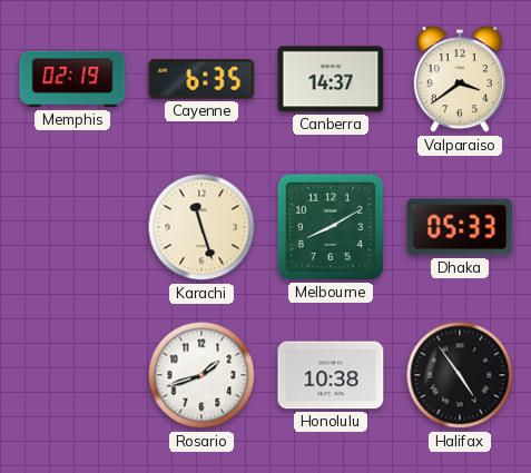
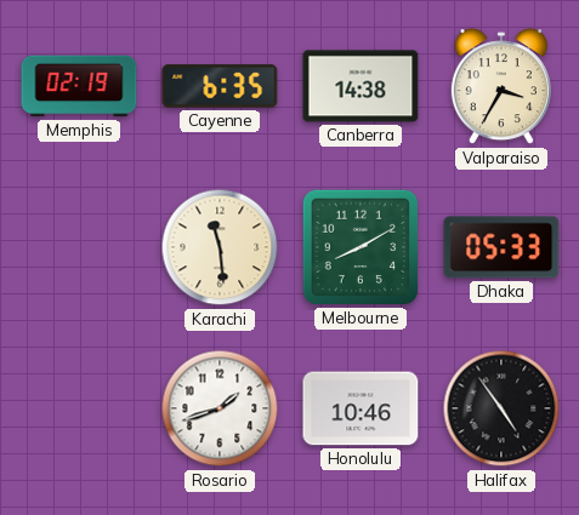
Canberra: 14:37 -> 14:38
Valparaiso: 3:39 -> 3:35
Karachi: 11:27 -> 11:29
Honolulu: 10:38 -> 10:46
